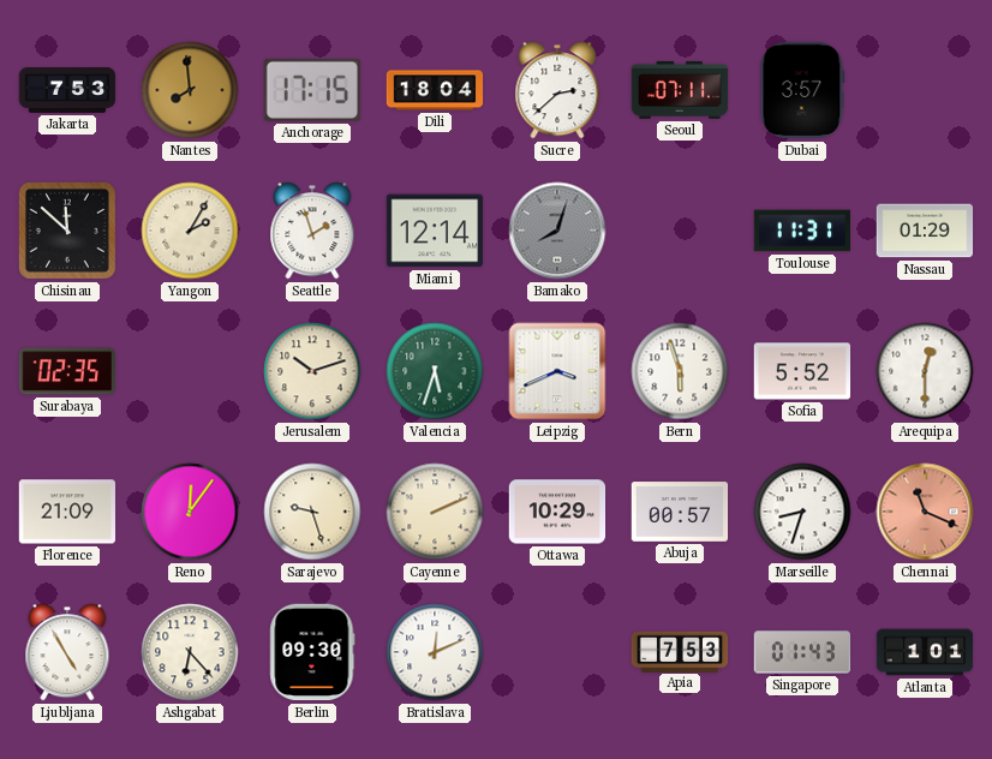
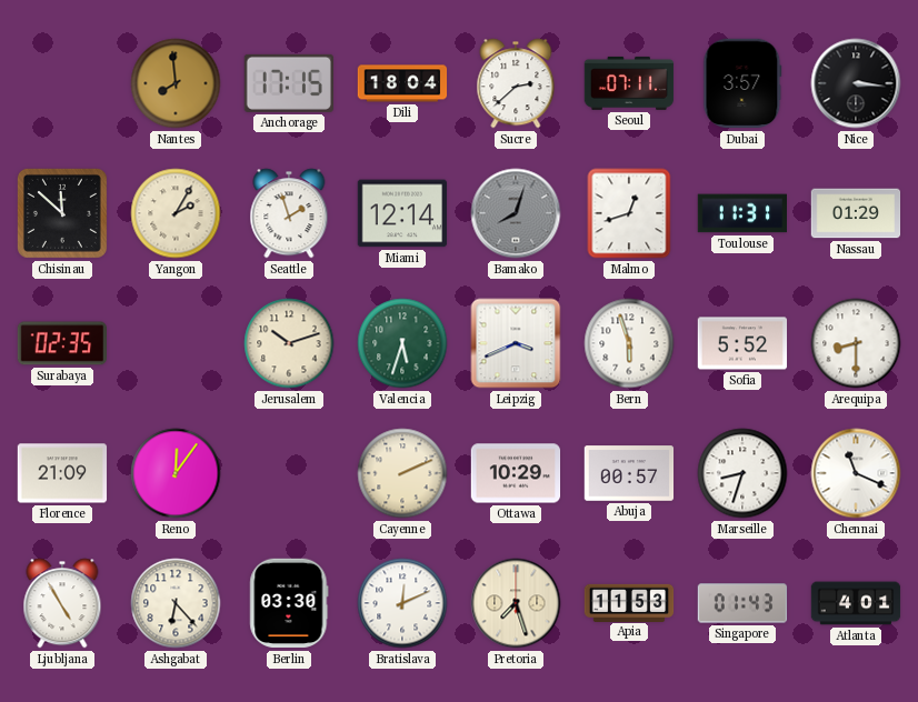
Jakarta: 7:53 -> none
Nice: none -> 3:16
Malmo: none -> 12:42
Arequipa: 12:30 -> 8:30
Sarajevo: 9:27 -> none
Chennai dial: salmon -> white
Berlin: 09:30 -> 03:30
Pretoria: none -> 7:27
Apia: 7:53 -> 11:53
Atlanta: 1:01 -> 4:01
